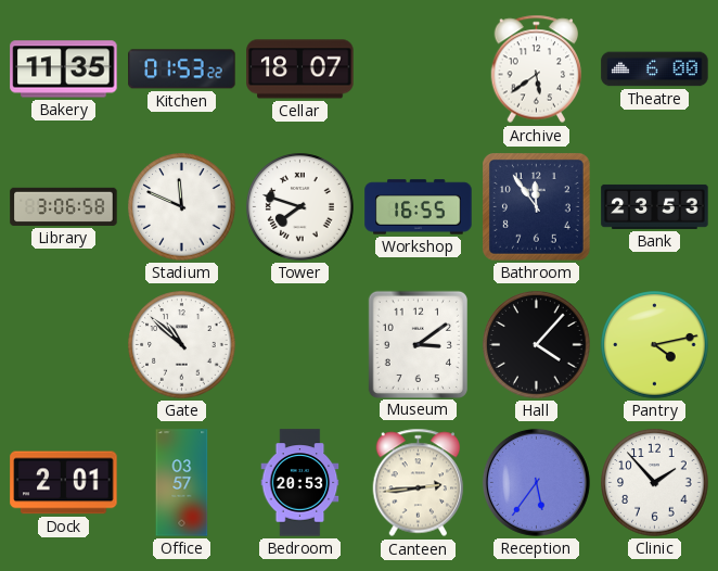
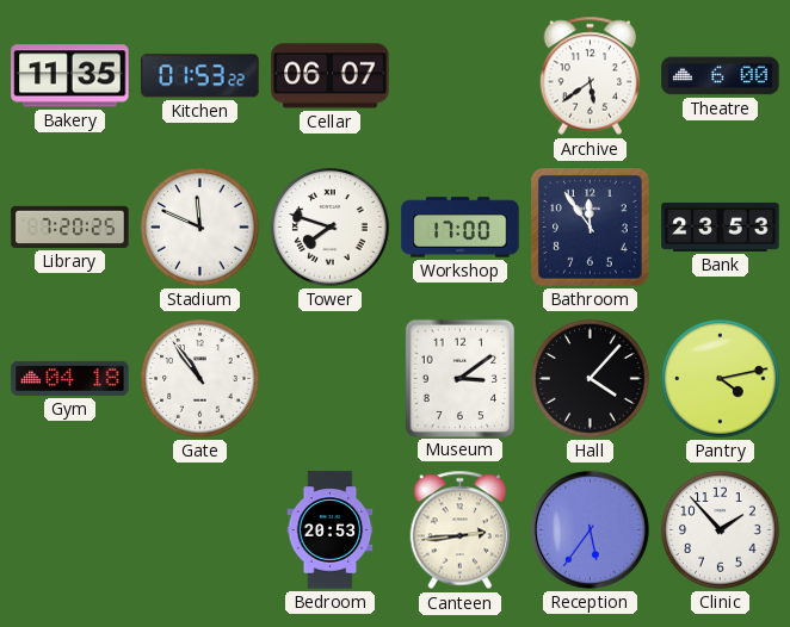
Cellar: 18:07 -> 06:07
Library: 3:06 -> 7:20
Workshop: 16:55 -> 17:00
Gym: none -> 04:18
Gate: 10:52 -> 10:54
Dock: 2:01 -> none
Office: 03:57 -> none
